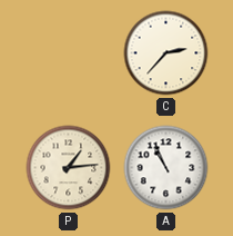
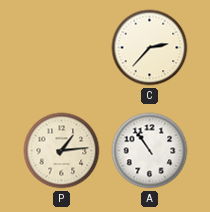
A: 10:56 -> 10:54
